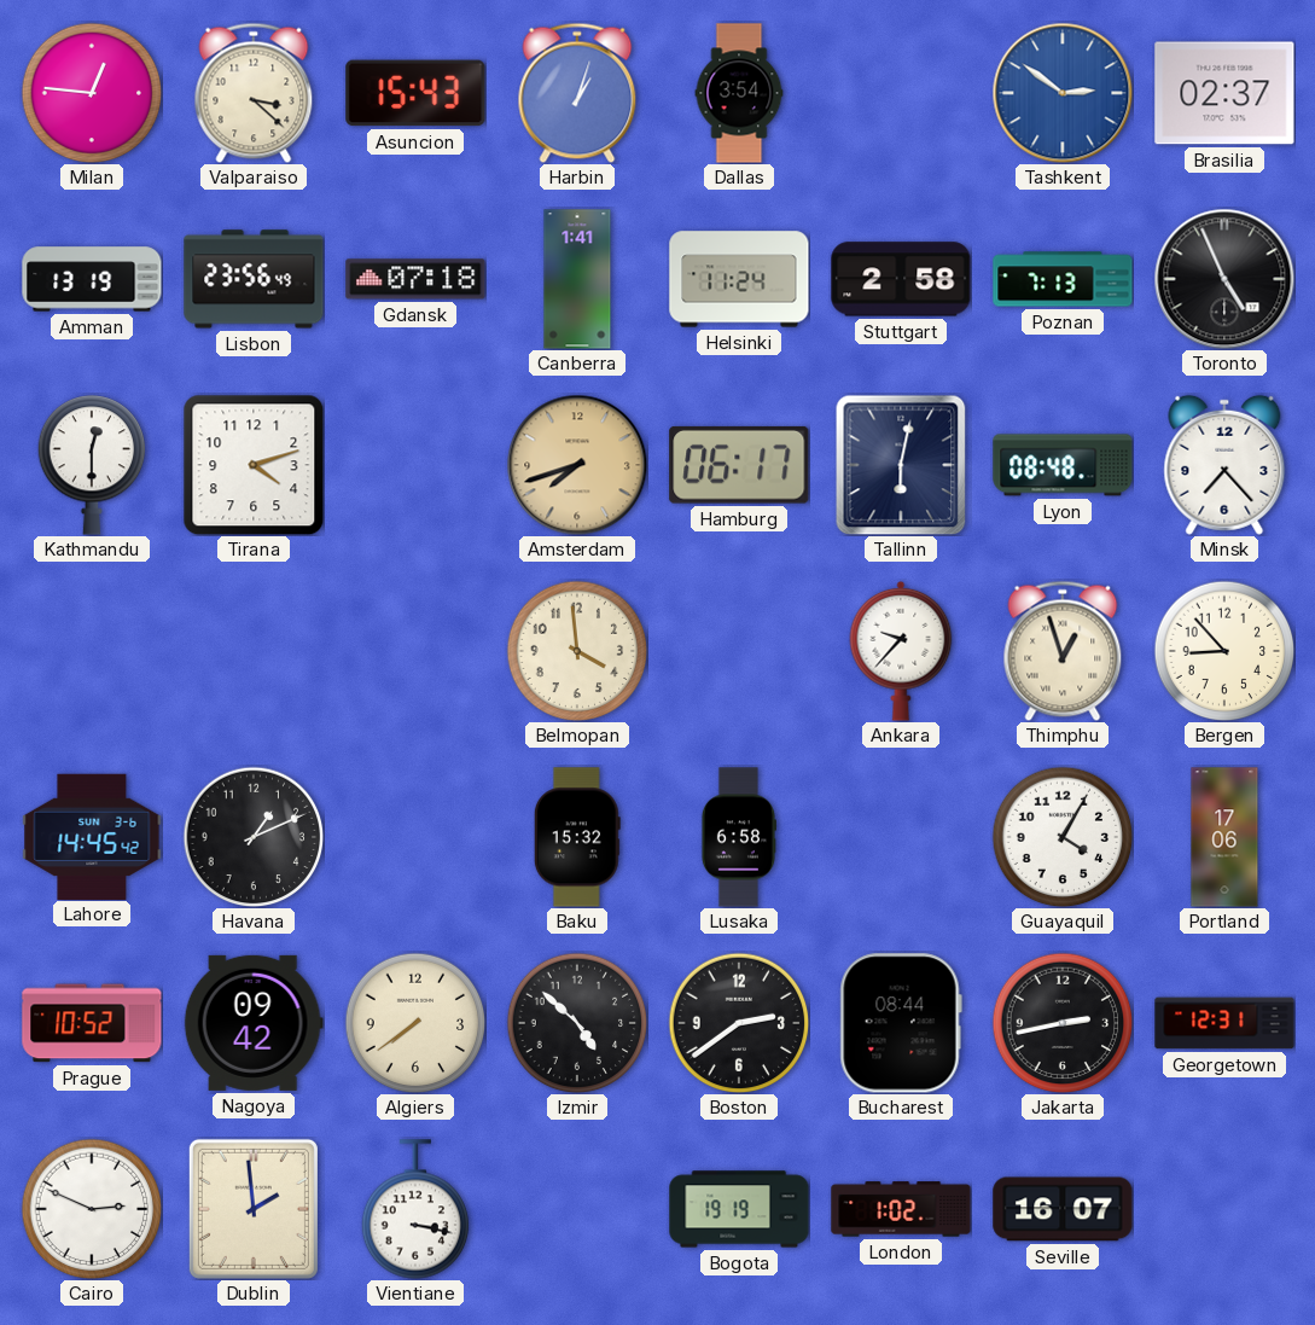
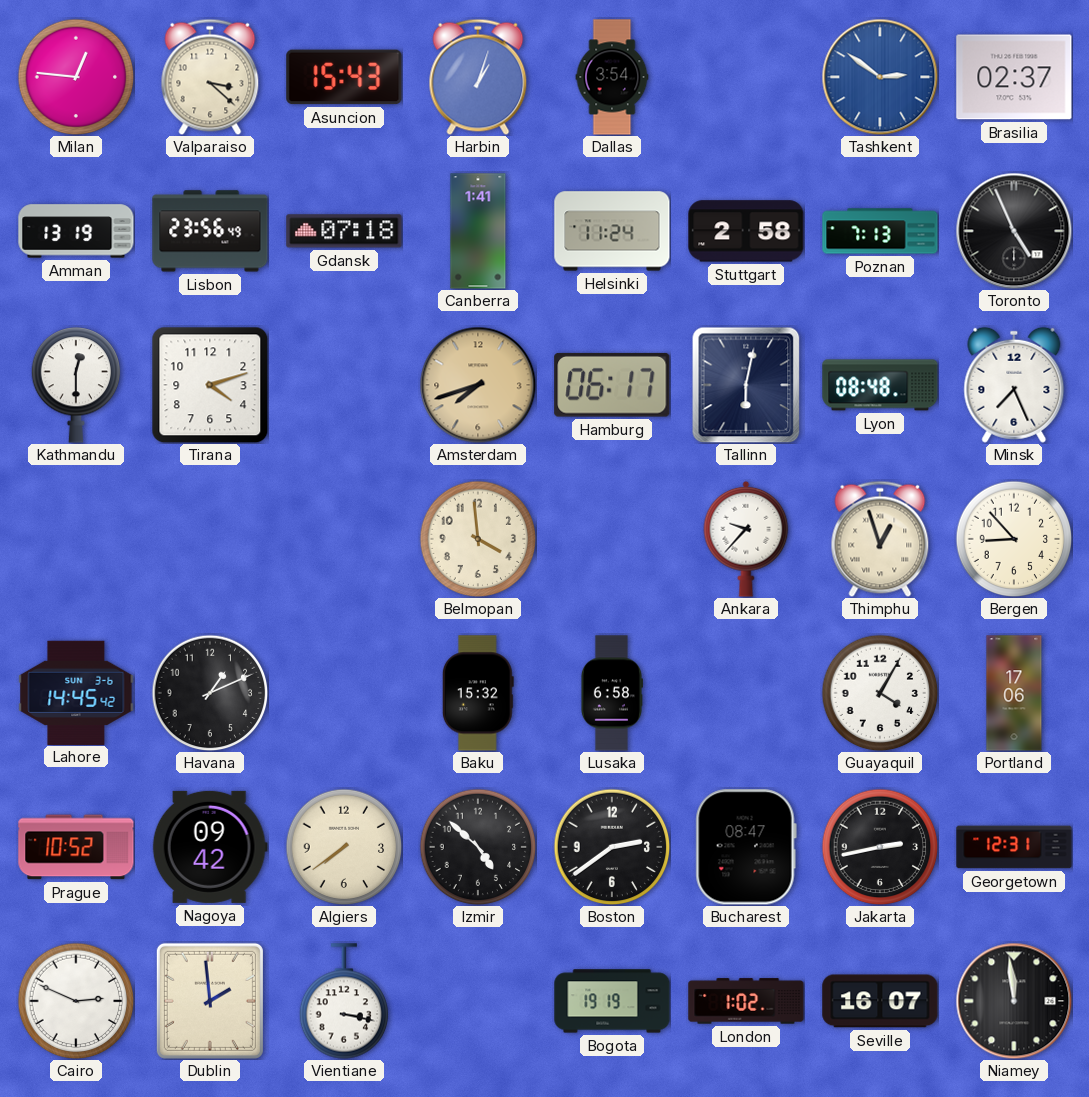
Minsk: 7:23 -> 7:26
Bucharest: 08:44 -> 08:47
Niamey: none -> 11:59
